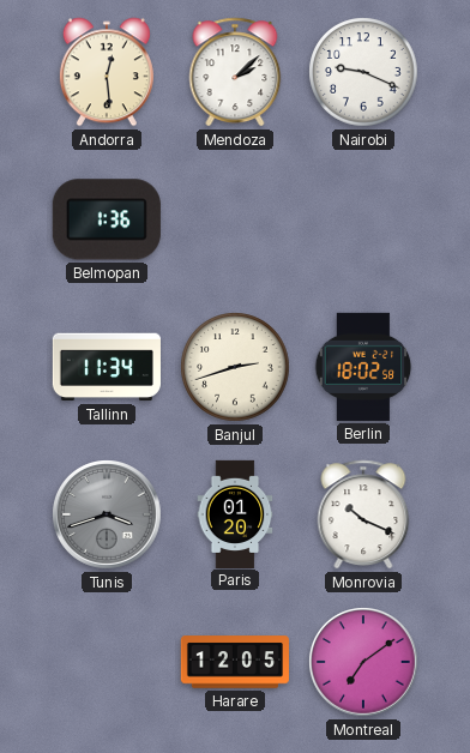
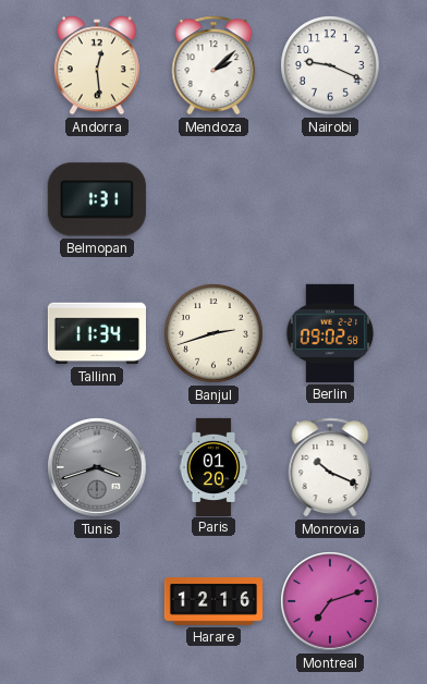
Belmopan: 1:36 -> 1:31
Berlin: 18:02 -> 09:02
Harare: 12:05 -> 12:16
Montreal: 7:09 -> 7:12
